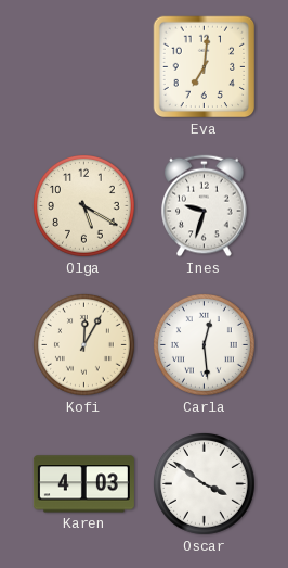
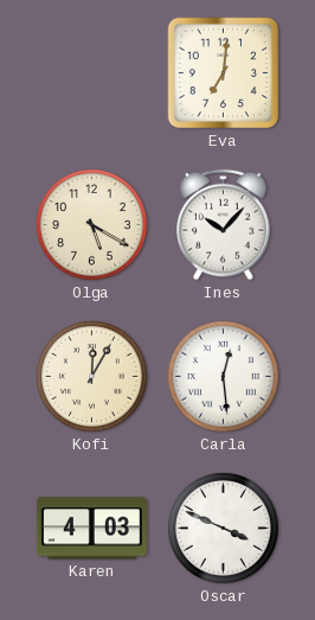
Ines: 9:33 -> 10:07
Oscar: 3:51 -> 3:49
